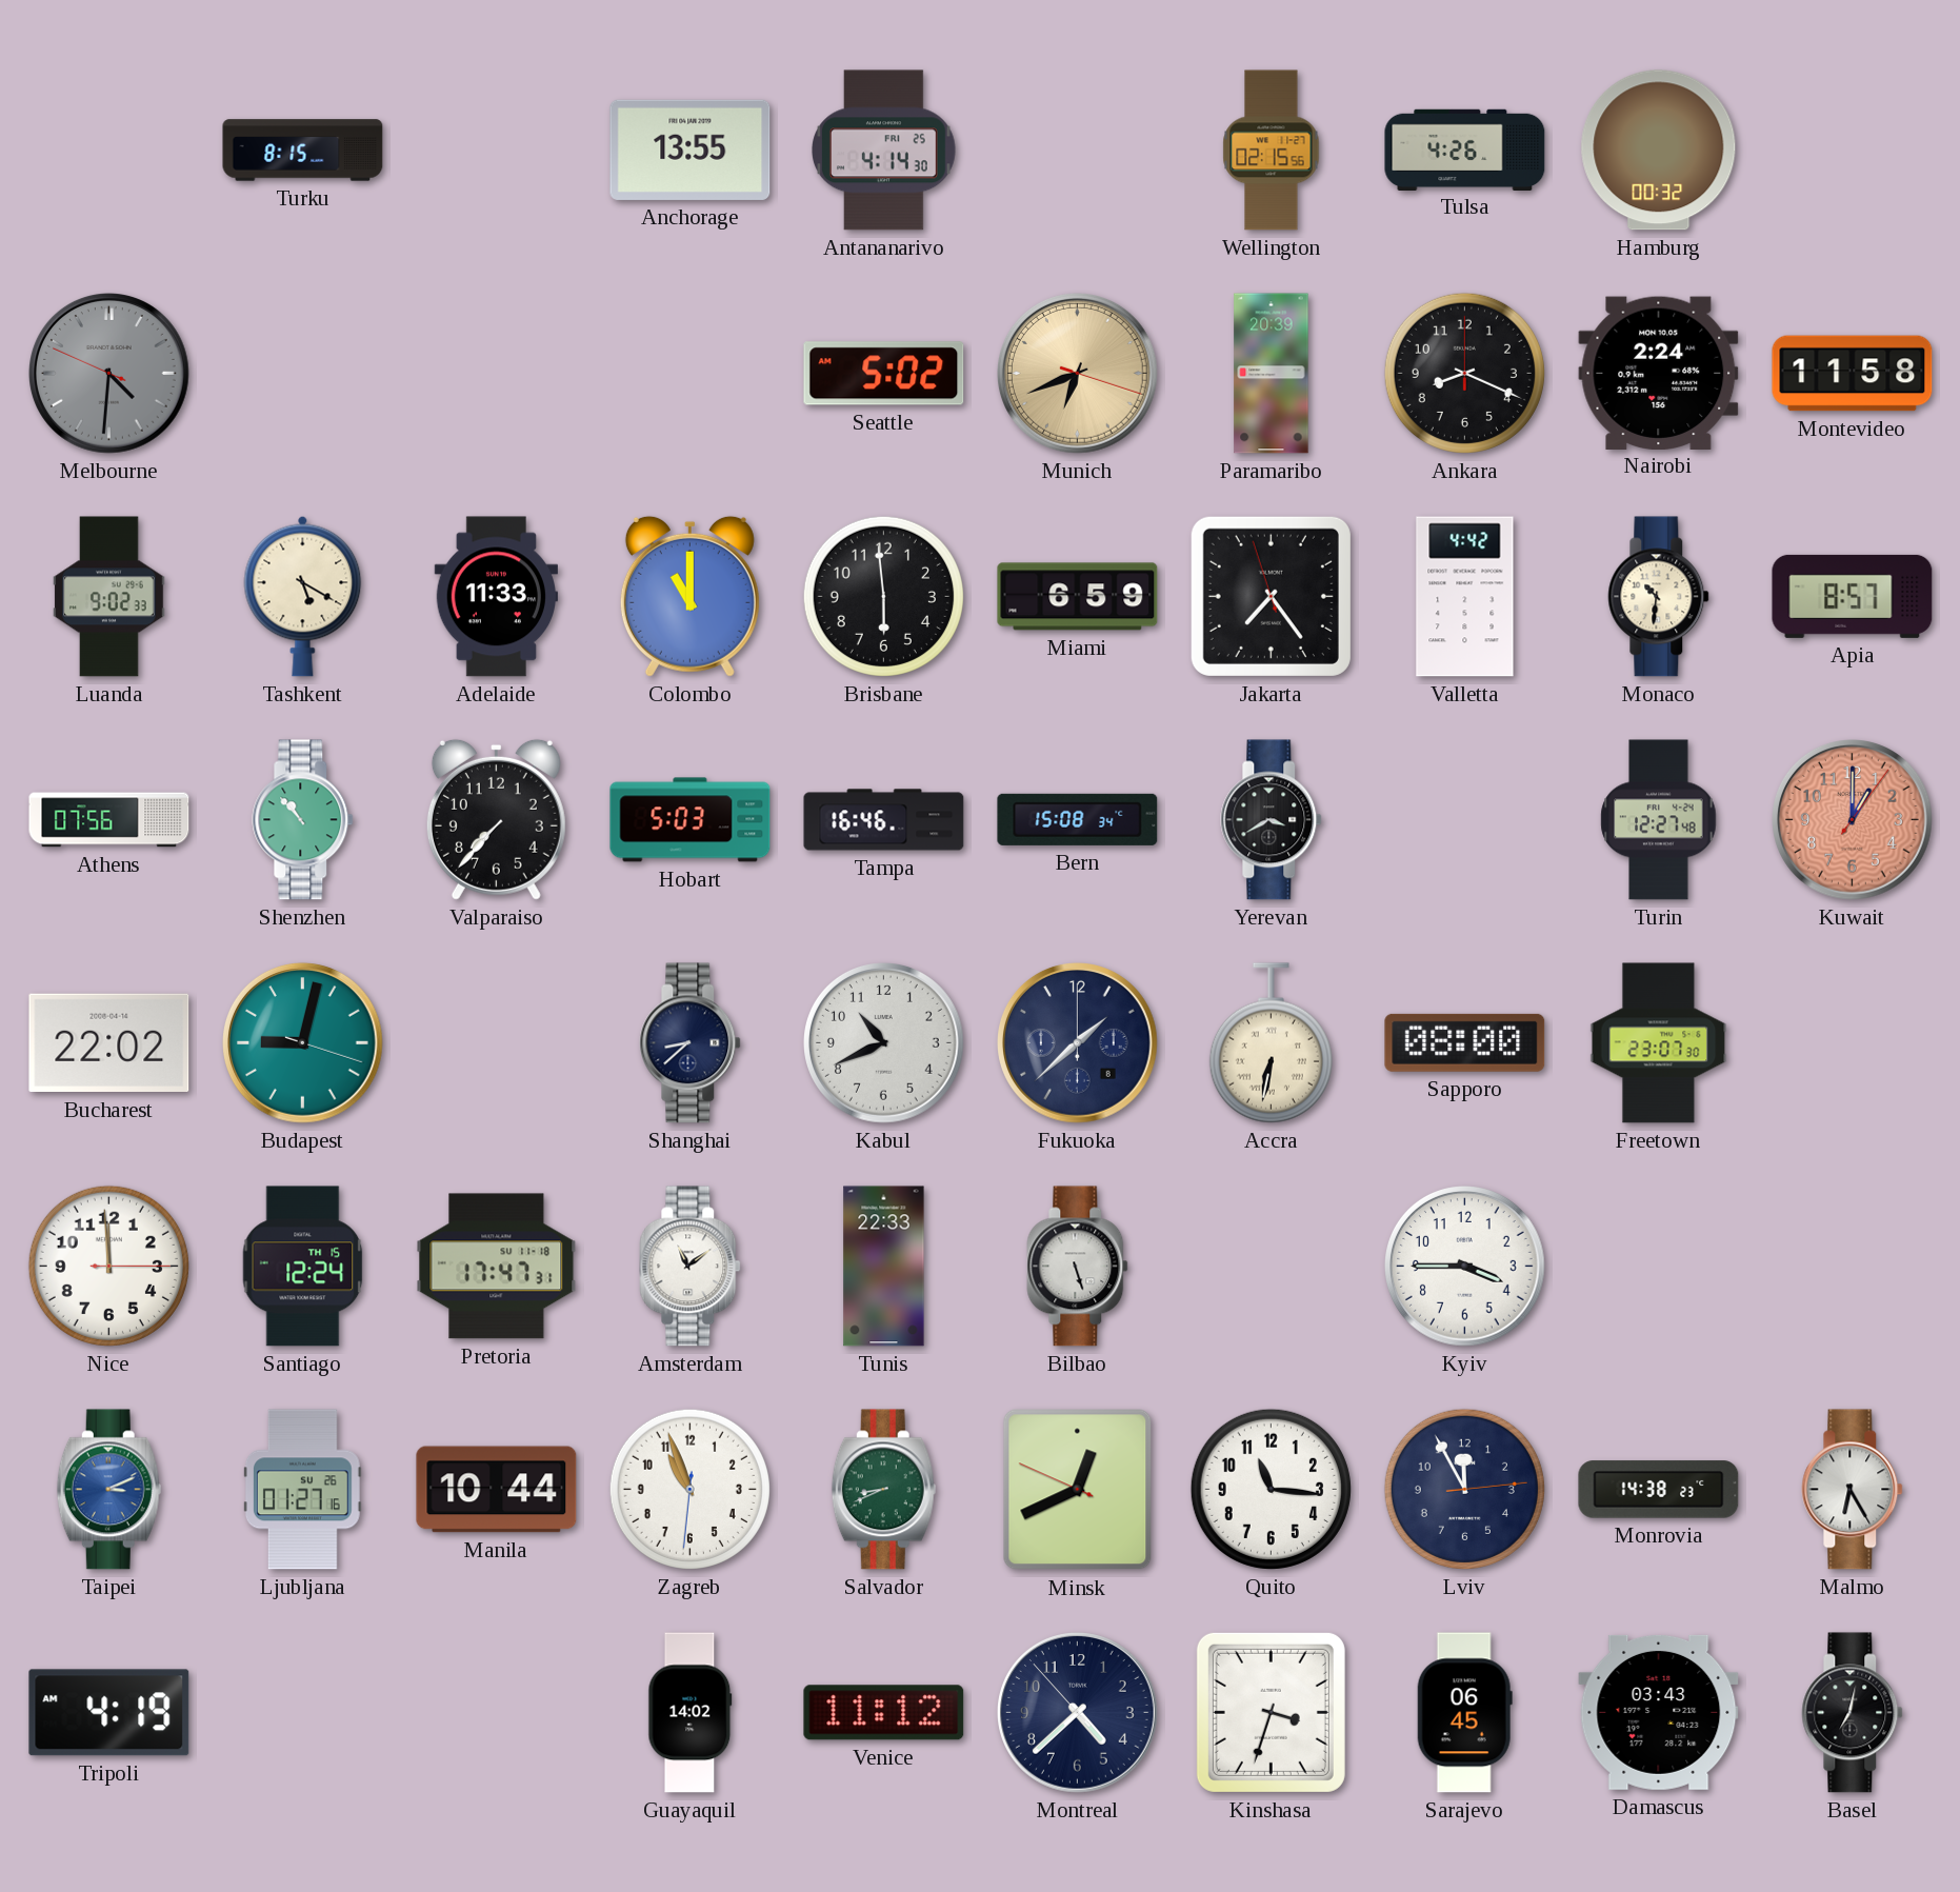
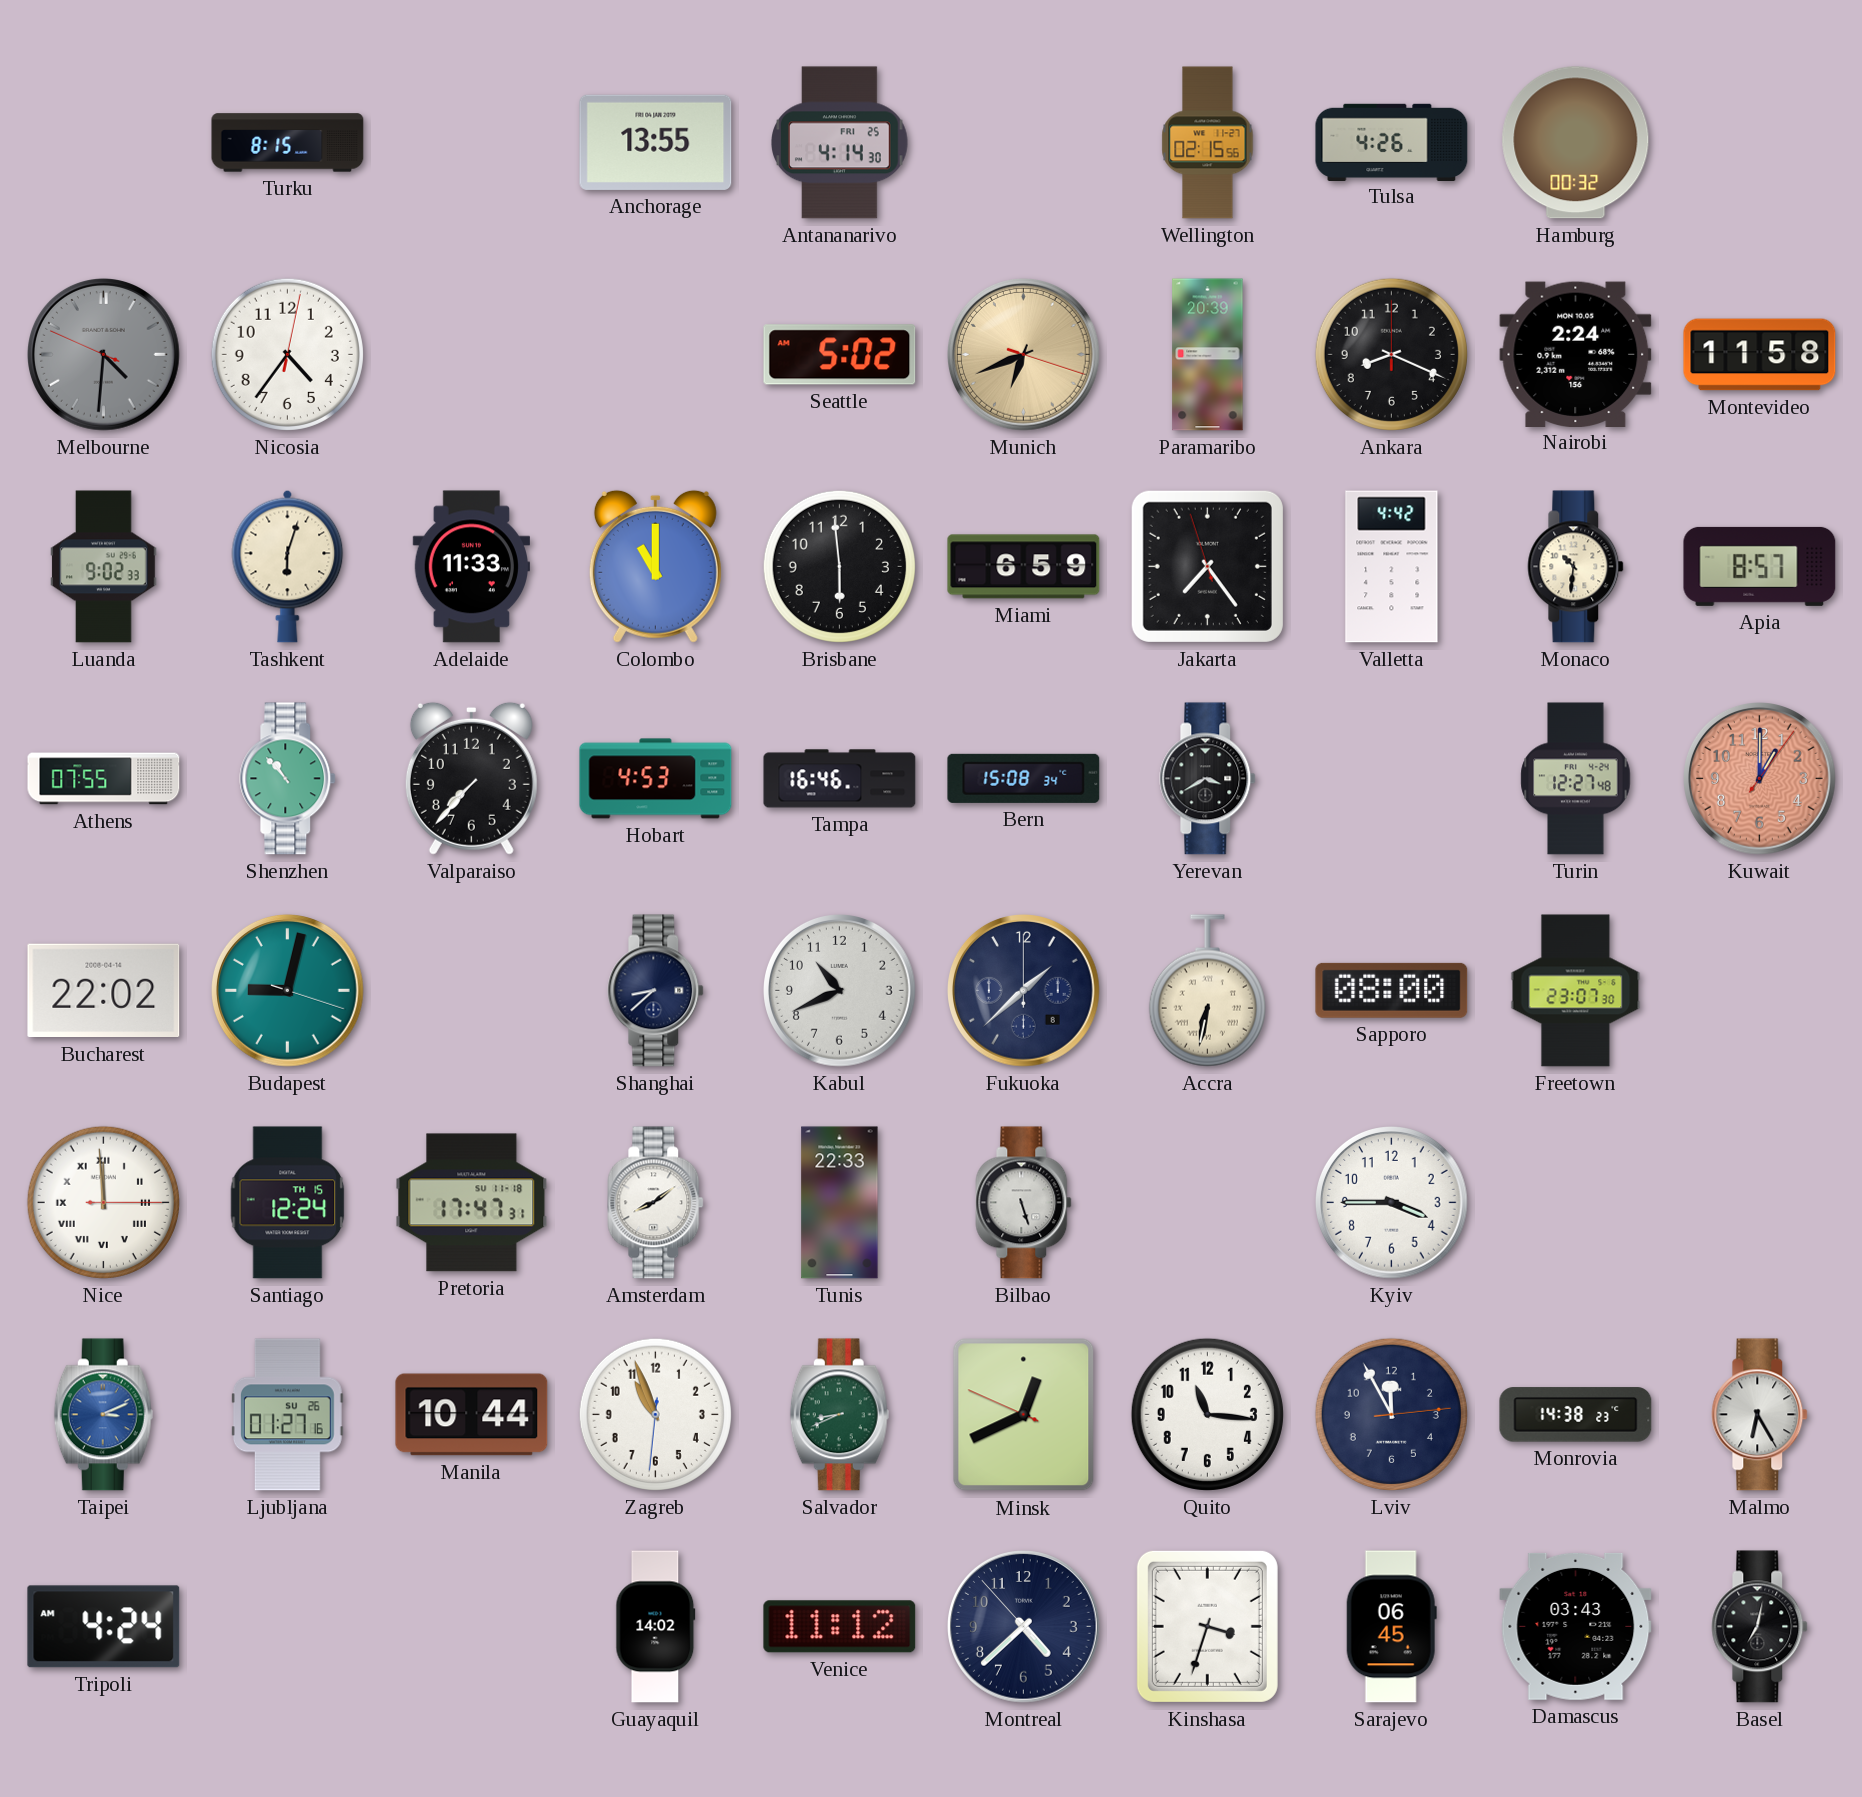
Nicosia: none -> 4:36
Tashkent: 5:20 -> 6:03
Athens: 07:56 -> 07:55
Hobart: 5:03 -> 4:53
Nice numerals: Arabic -> Roman
Amsterdam: 11:09 -> 8:09
Tripoli: 4:19 -> 4:24
